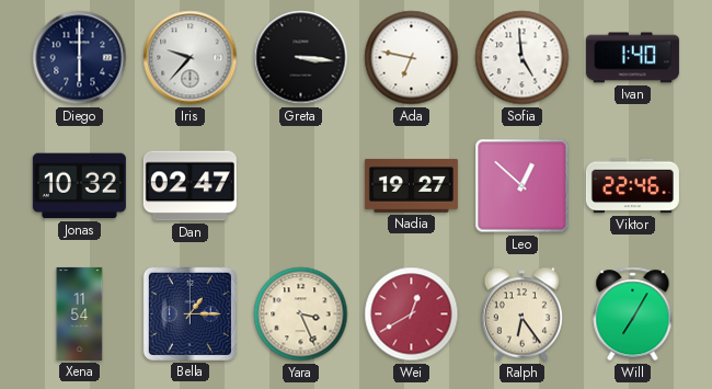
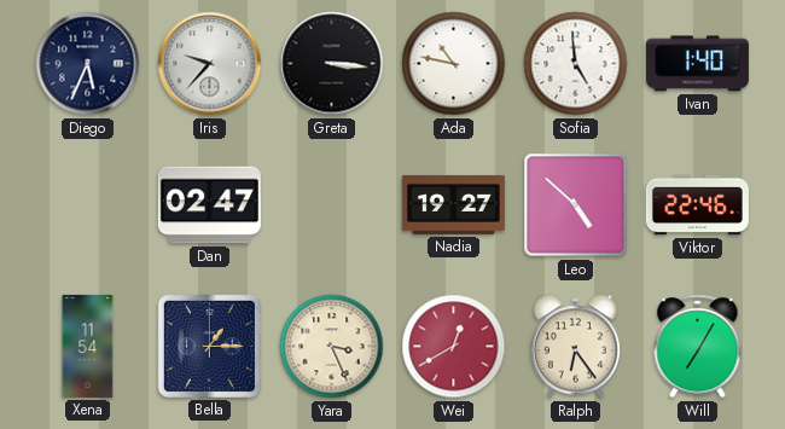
Diego: 6:00 -> 5:34
Ada: 6:47 -> 10:47
Jonas: 10:32 -> none
Leo: 12:52 -> 4:52
